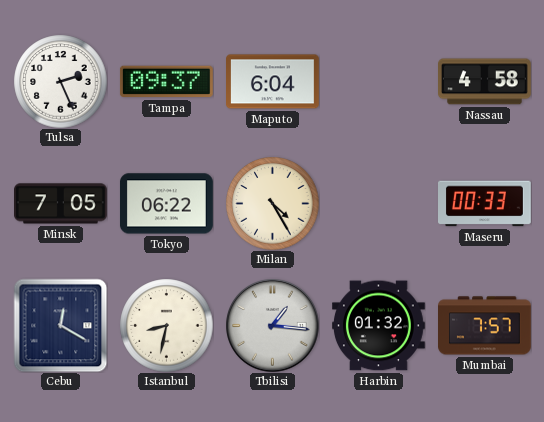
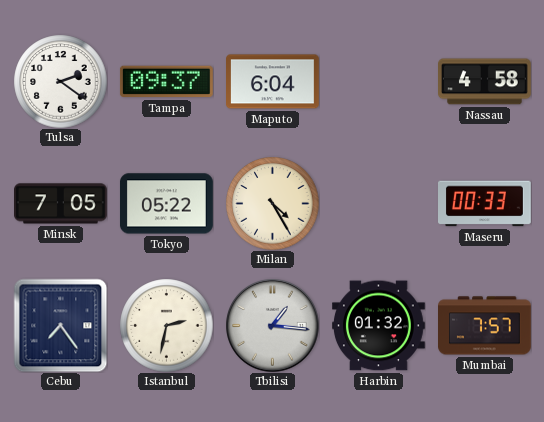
Tulsa: 2:26 -> 2:21
Tokyo: 06:22 -> 05:22
Cebu: 12:20 -> 7:24
Istanbul: 8:32 -> 2:32
